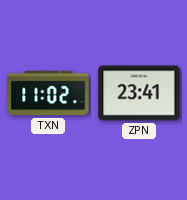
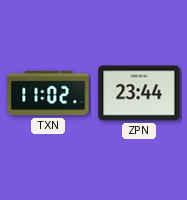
ZPN: 23:41 -> 23:44
